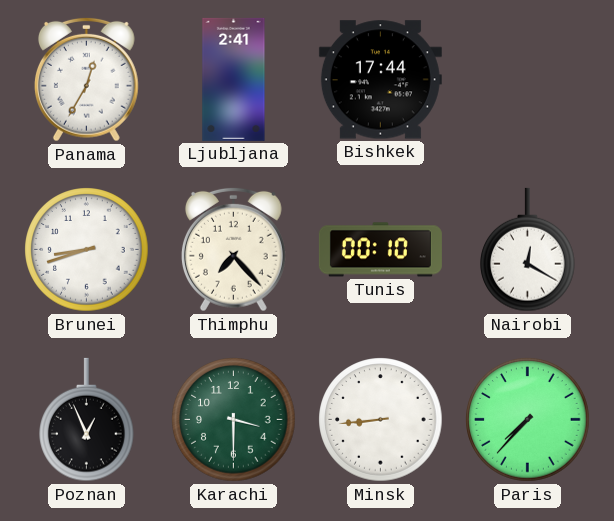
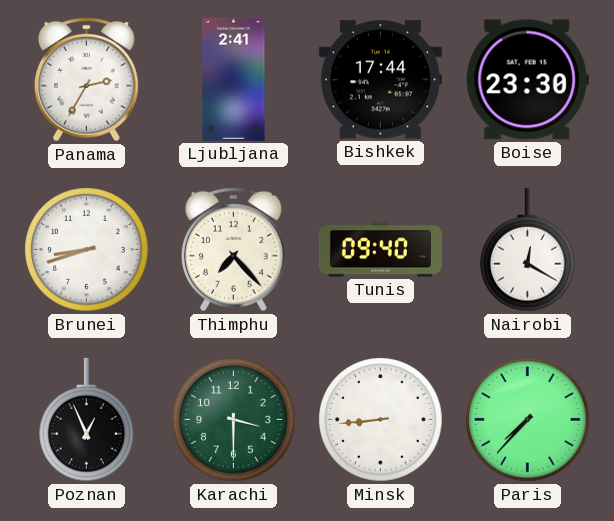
Panama: 12:35 -> 2:35
Boise: none -> 23:30
Tunis: 00:10 -> 09:40
